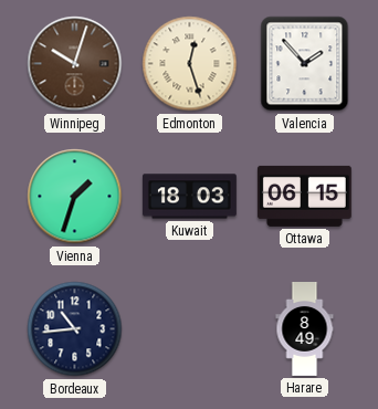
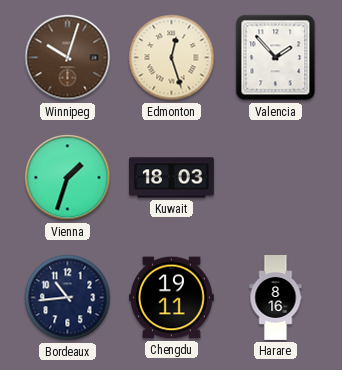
Ottawa: 06:15 -> none
Chengdu: none -> 19:11
Harare: 8:49 -> 8:16
